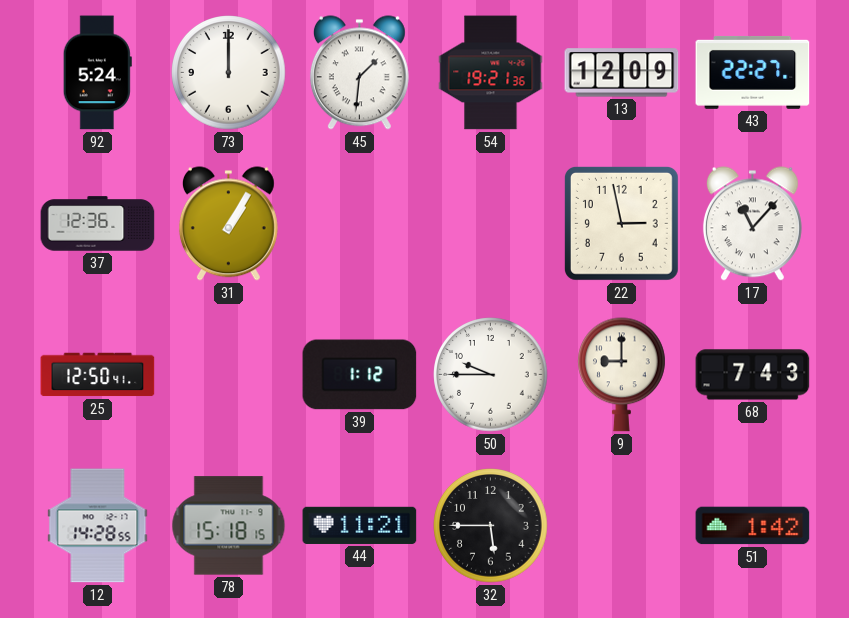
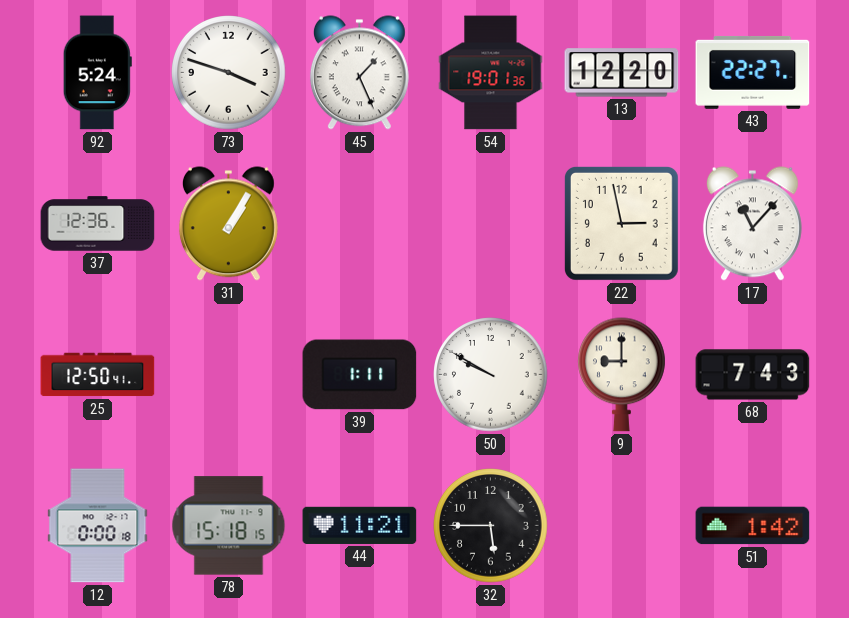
73: 12:00 -> 3:48
45: 1:31 -> 1:26
54: 19:21 -> 19:01
13: 12:09 -> 12:20
39: 1:12 -> 1:11
50: 9:45 -> 9:50
12: 14:28 -> 0:00
